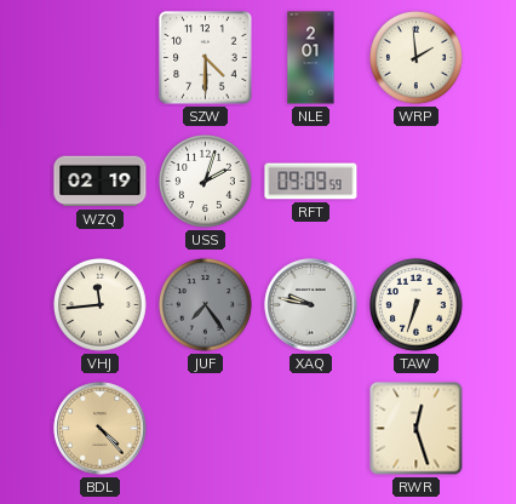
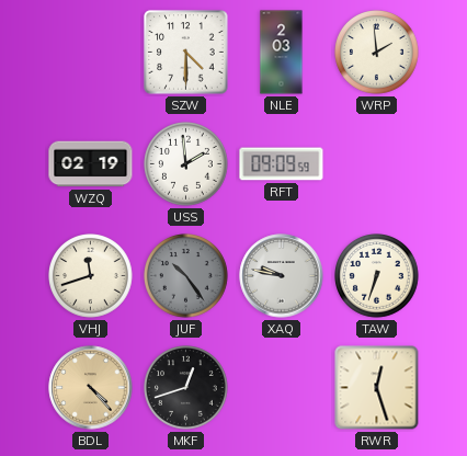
NLE: 2:01 -> 2:03
USS: 2:03 -> 1:59
VHJ: 11:44 -> 11:42
JUF: 7:24 -> 10:24
MKF: none -> 12:42
